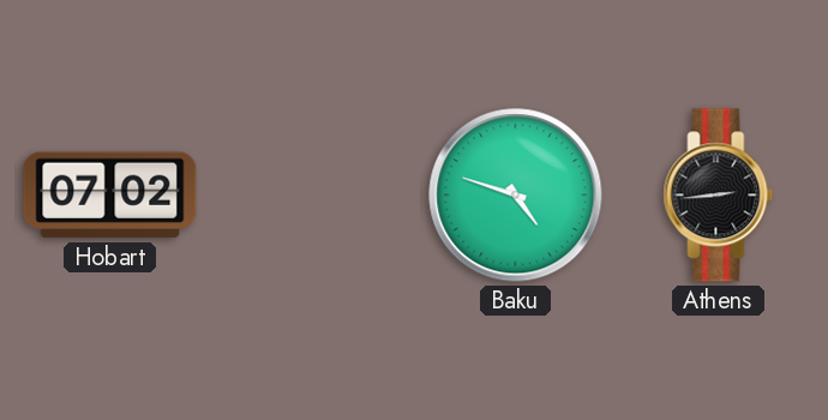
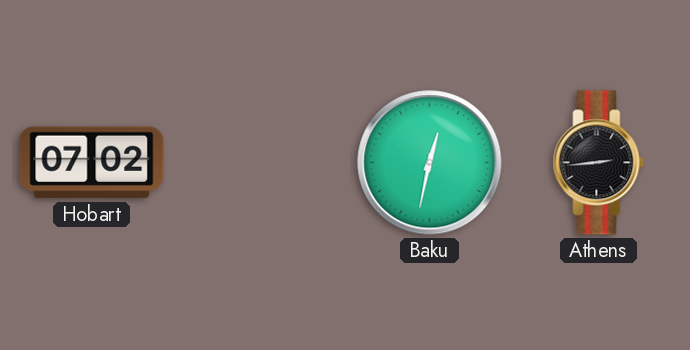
Baku: 4:48 -> 12:32
